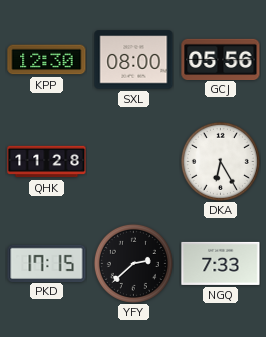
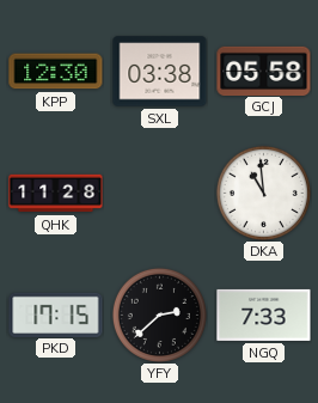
SXL: 08:00 -> 03:38
GCJ: 05:56 -> 05:58
DKA: 6:25 -> 10:59
